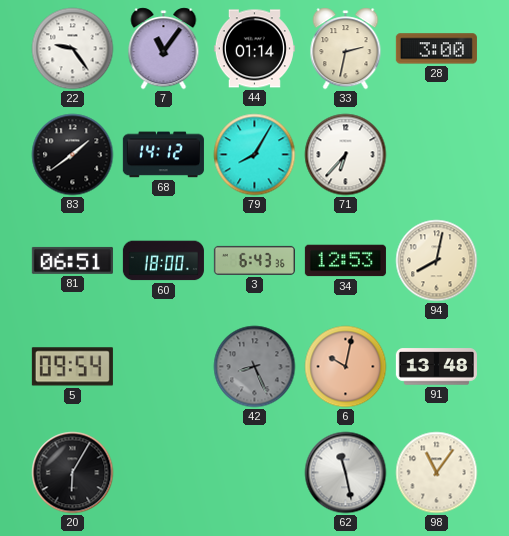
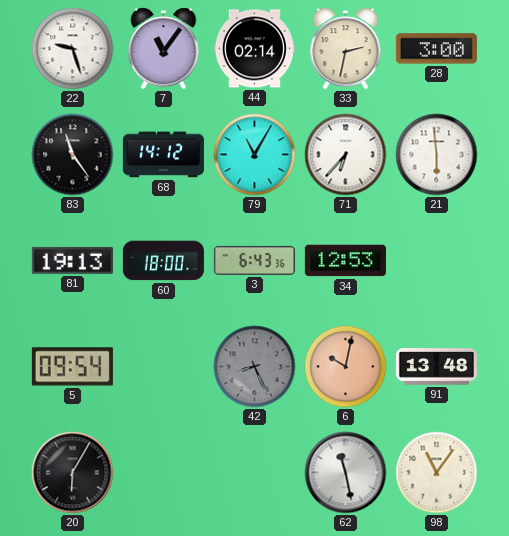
22: 9:24 -> 9:27
44: 01:14 -> 02:14
83: 1:39 -> 11:24
79: 8:05 -> 11:05
21: none -> 5:59
81: 06:51 -> 19:13
94: 8:02 -> none
